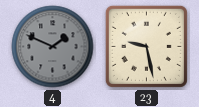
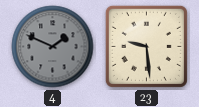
23: 9:28 -> 9:29
